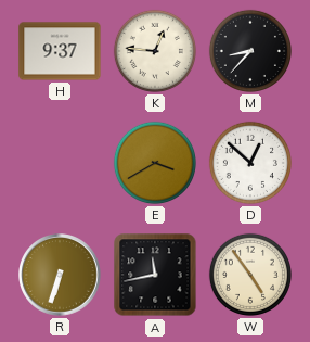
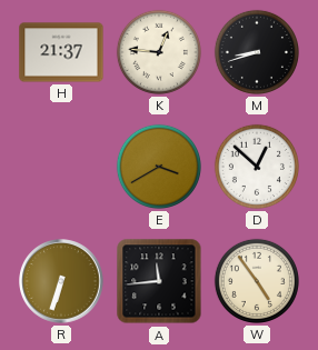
H: 9:37 -> 21:37
M: 8:37 -> 8:42
A: 11:43 -> 11:44
